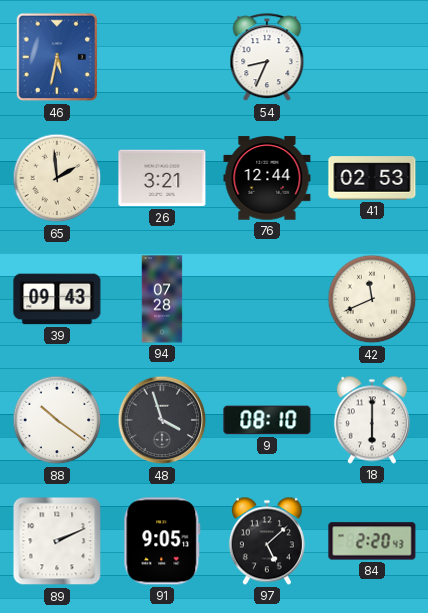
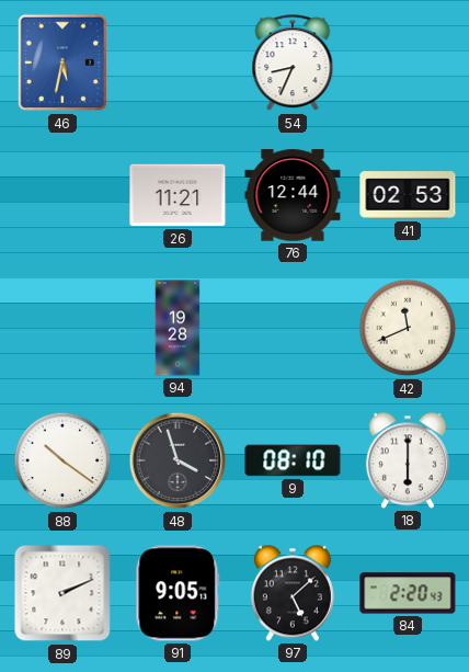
65: 1:59 -> none
26: 3:21 -> 11:21
39: 09:43 -> none
94: 07:28 -> 19:28
